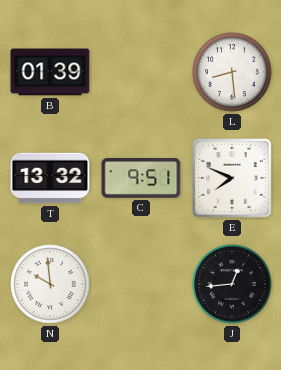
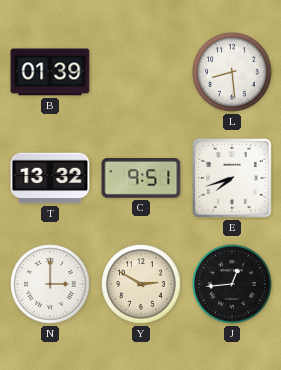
E: 7:49 -> 7:42
N: 9:59 -> 3:00
Y: none -> 2:50
